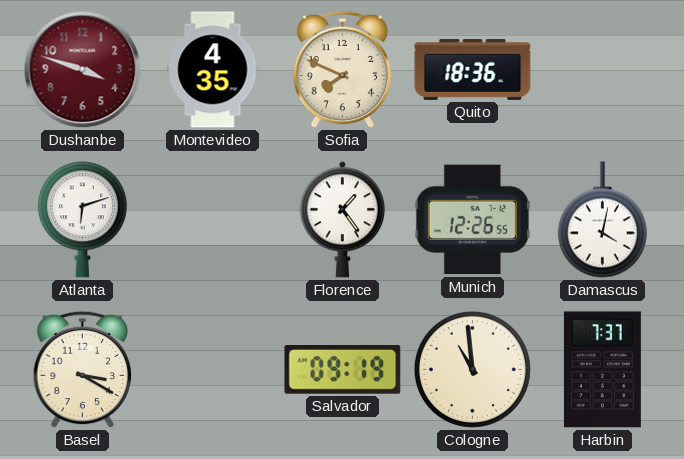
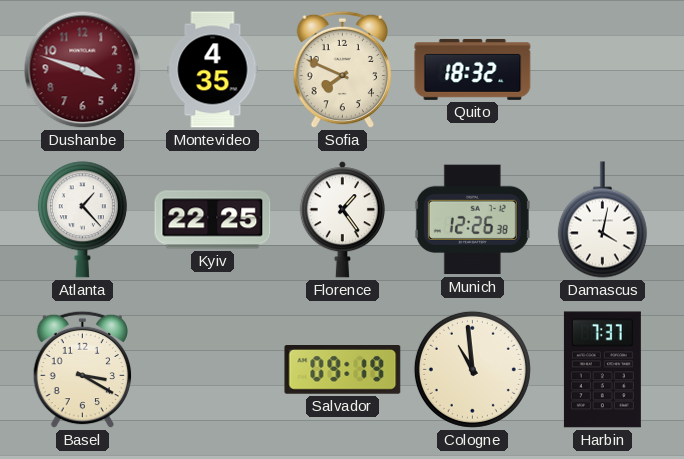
Quito: 18:36 -> 18:32
Atlanta: 6:12 -> 1:23
Kyiv: none -> 22:25
Munich: 12:26:55 -> 12:26:38
